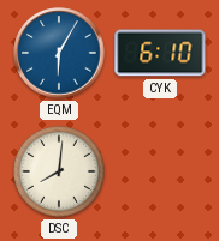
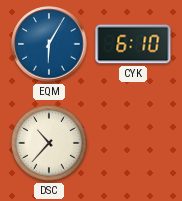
DSC: 8:01 -> 10:37
